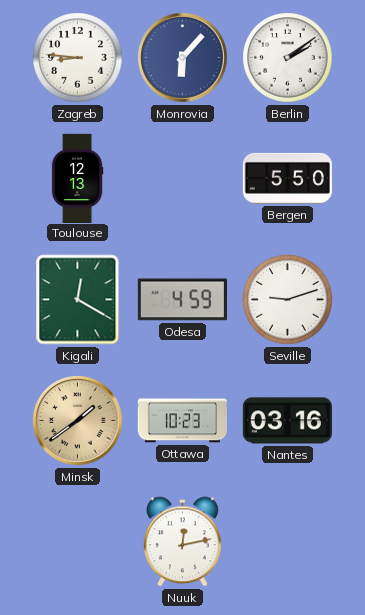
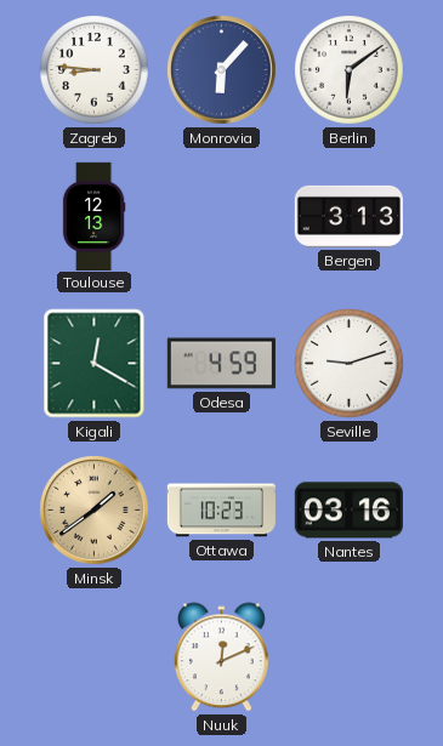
Berlin: 2:09 -> 6:09
Bergen: 5:50 -> 3:13
Nuuk: 12:13 -> 12:11
